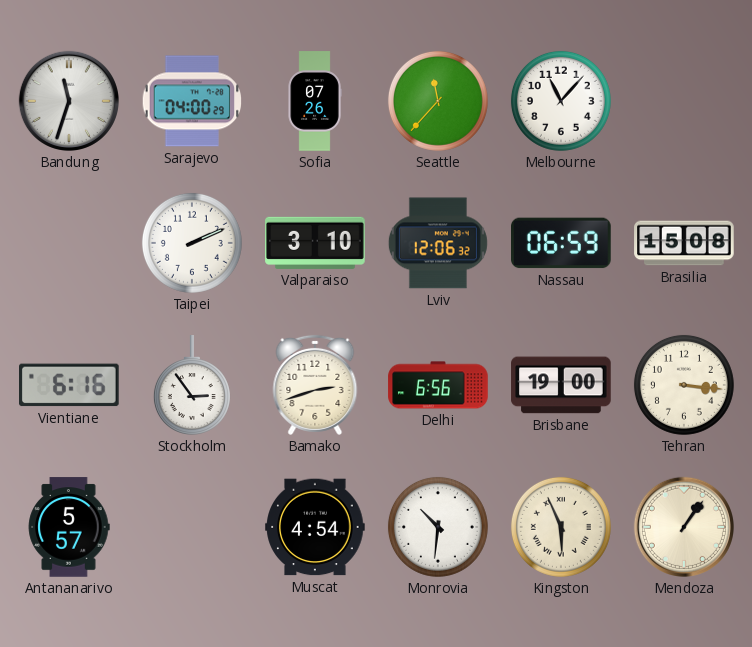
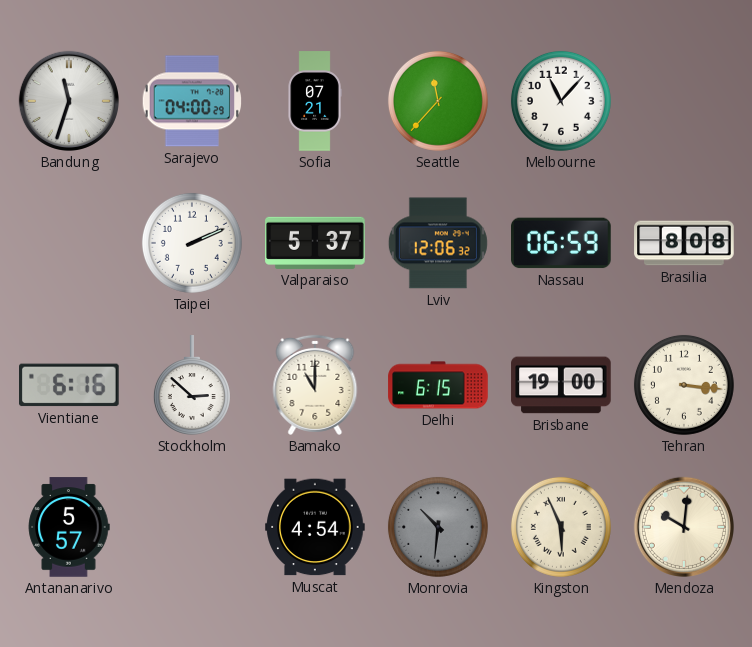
Sofia: 07:26 -> 07:21
Valparaiso: 3:10 -> 5:37
Brasilia: 15:08 -> 8:08
Stockholm: 2:54 -> 2:52
Bamako: 2:42 -> 11:00
Delhi: 6:56 -> 6:15
Monrovia dial: white -> grey
Mendoza: 1:06 -> 10:01
